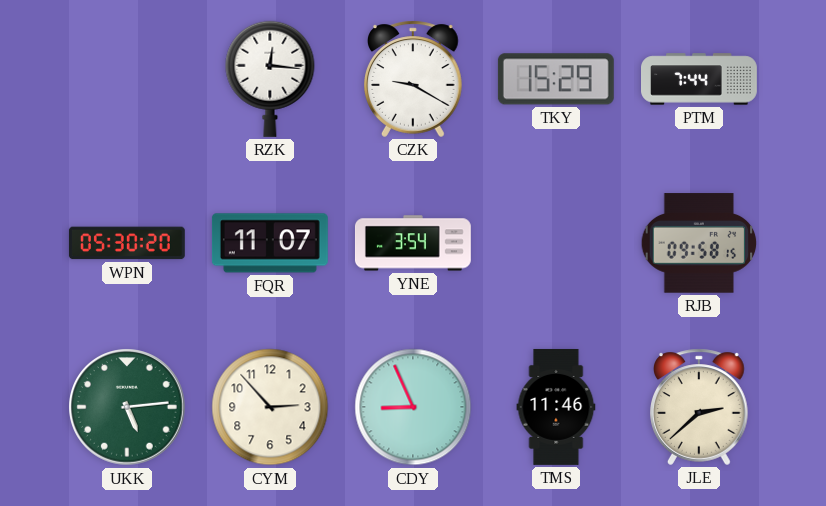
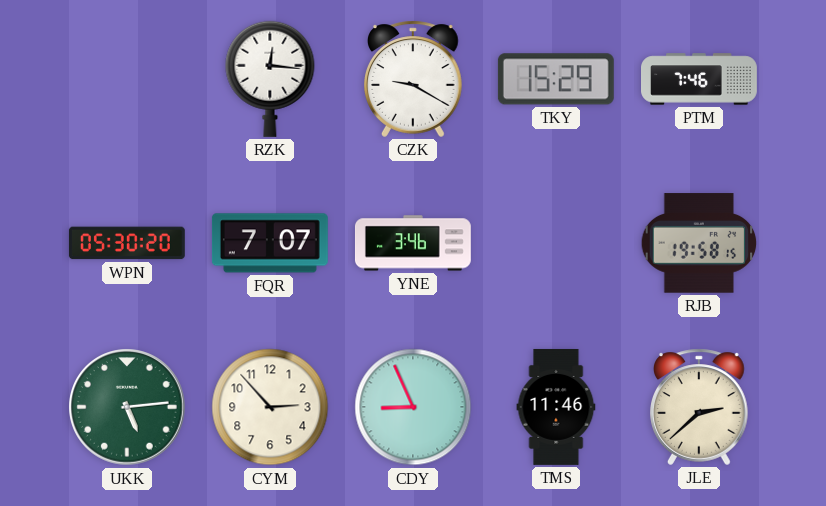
PTM: 7:44 -> 7:46
FQR: 11:07 -> 7:07
YNE: 3:54 -> 3:46
RJB: 09:58 -> 19:58
